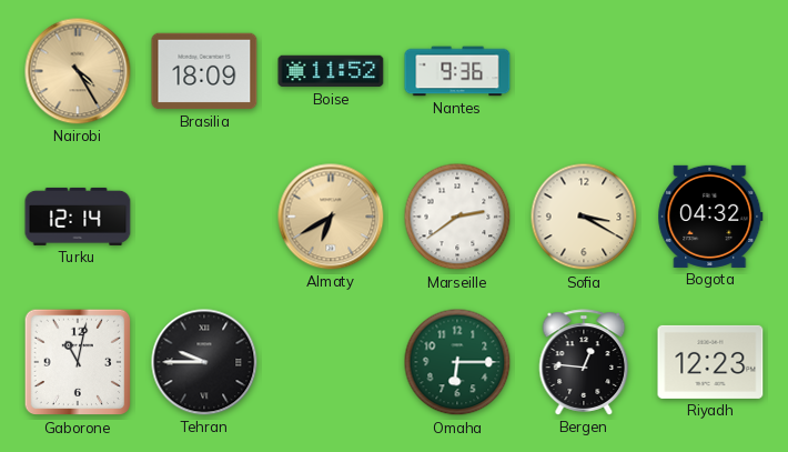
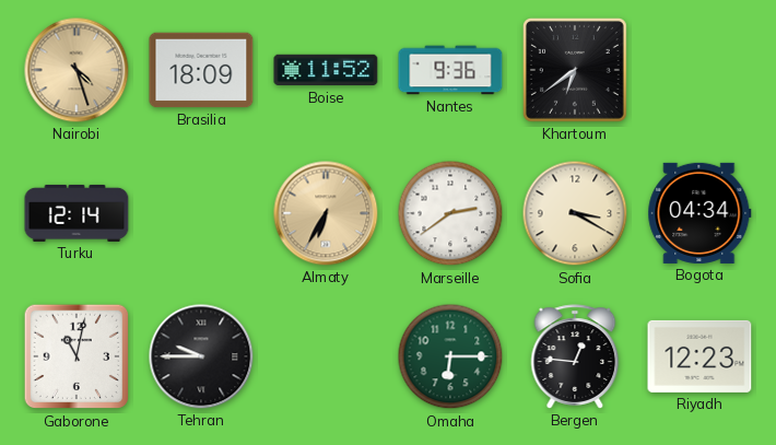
Nairobi: 4:25 -> 4:27
Khartoum: none -> 6:39
Almaty: 6:40 -> 6:35
Bogota: 04:32 -> 04:34
